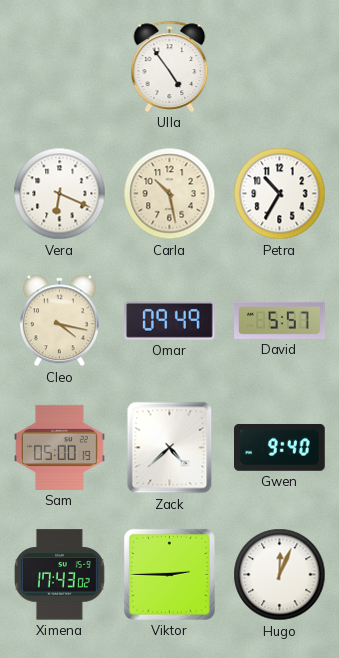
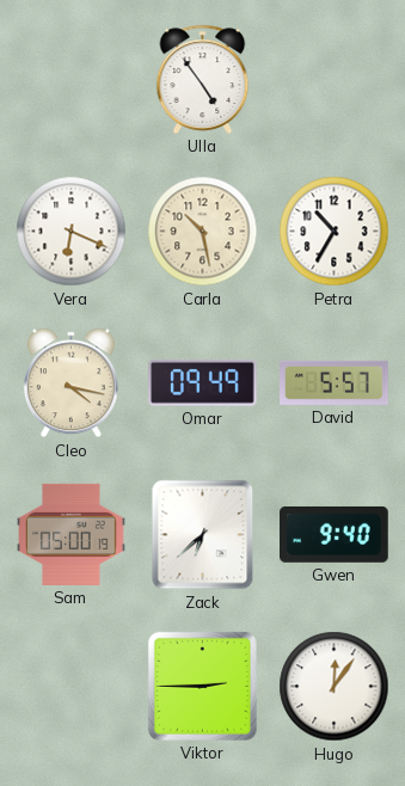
Zack: 4:38 -> 6:38
Ximena: 17:43 -> none
Hugo: 12:04 -> 12:06
